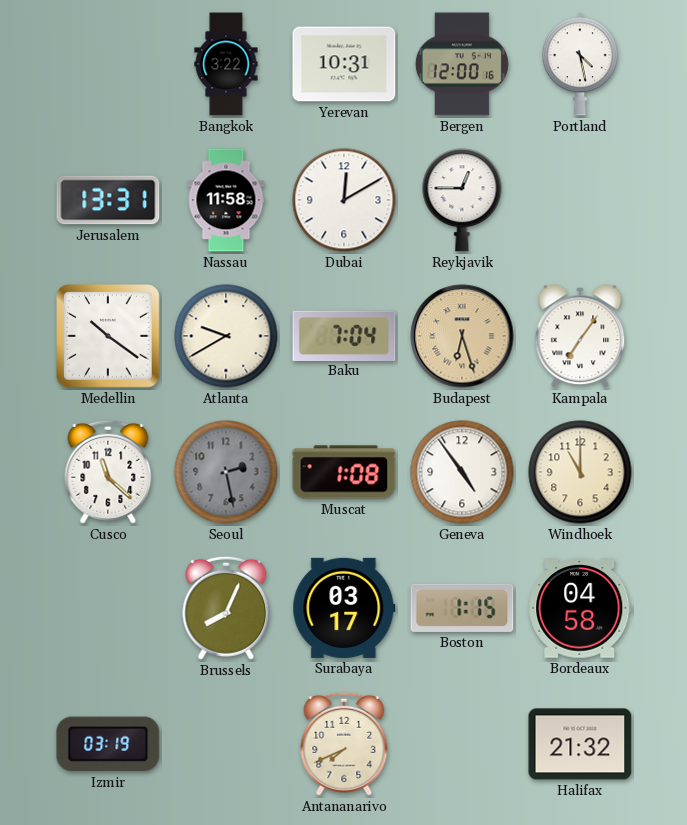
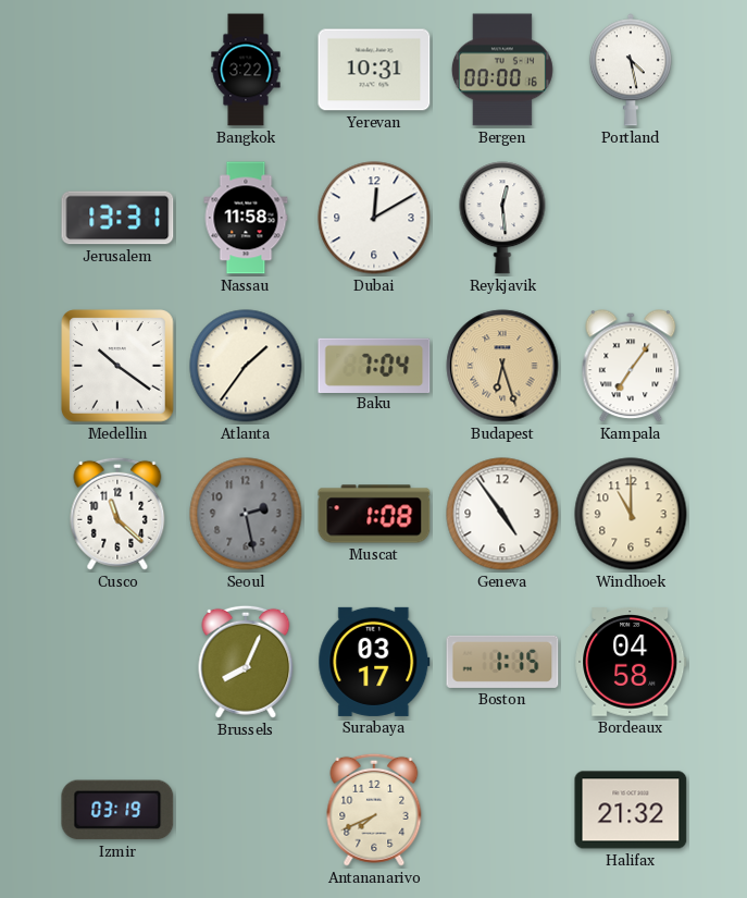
Bergen: 12:00 -> 00:00
Reykjavik: 12:45 -> 12:29
Atlanta: 9:40 -> 1:36
